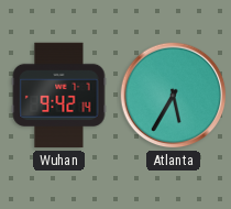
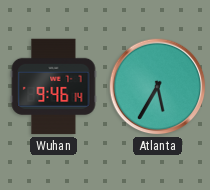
Wuhan: 9:42 -> 9:46
